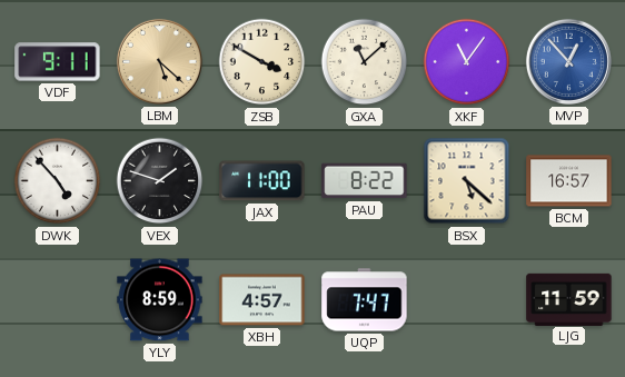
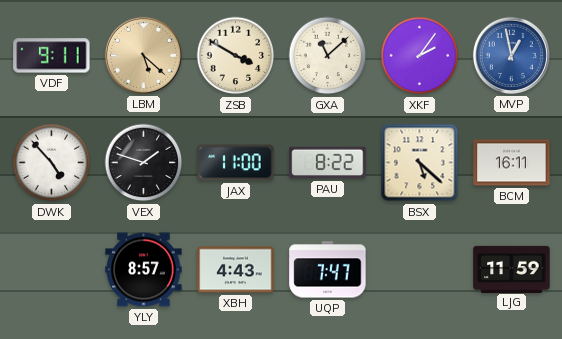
XKF: 11:06 -> 2:06
MVP: 12:53 -> 12:58
BCM: 16:57 -> 16:11
YLY: 8:59 -> 8:57
XBH: 4:57 -> 4:43
